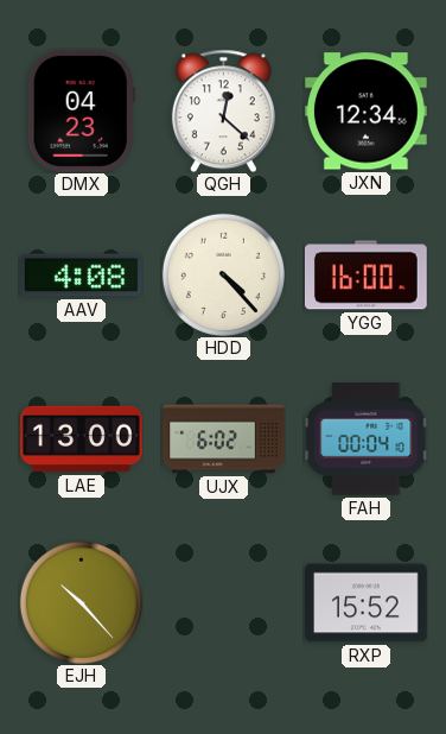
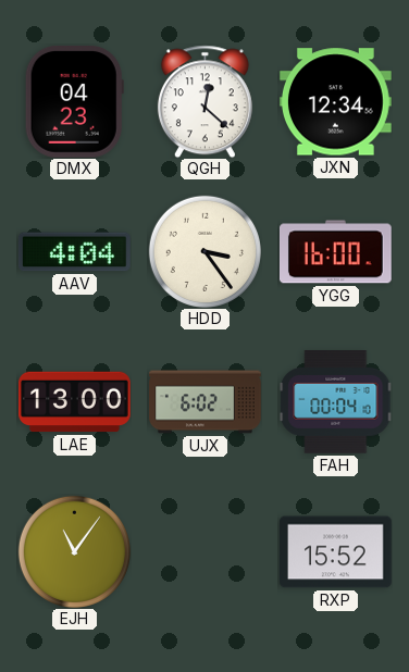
AAV: 4:08 -> 4:04
HDD: 4:23 -> 3:24
EJH: 10:23 -> 11:06
